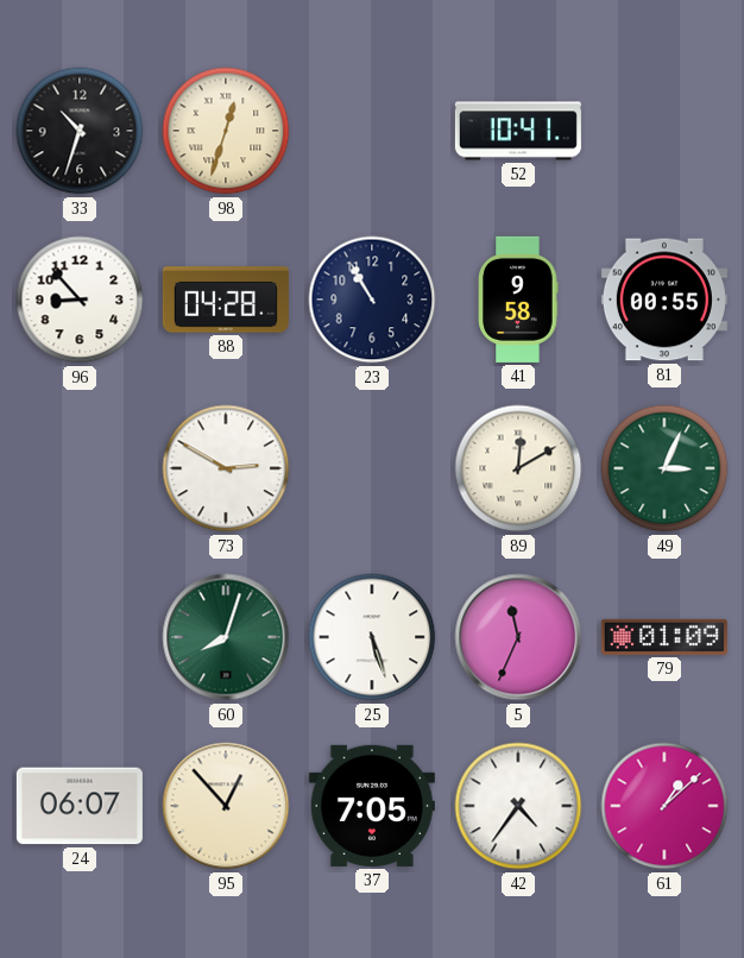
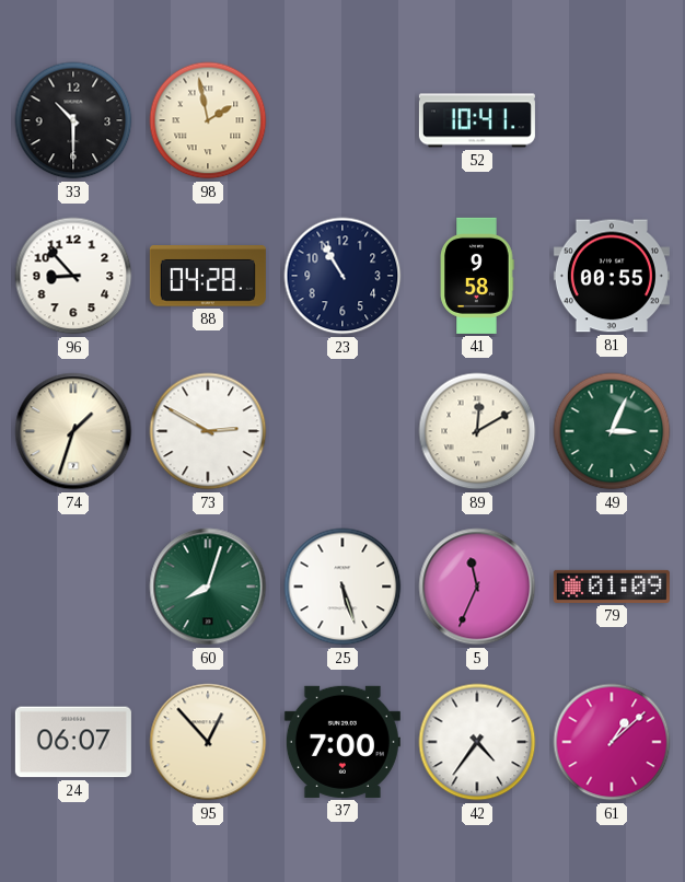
33: 10:33 -> 10:30
98: 12:33 -> 1:58
74: none -> 1:33
37: 7:05 -> 7:00
